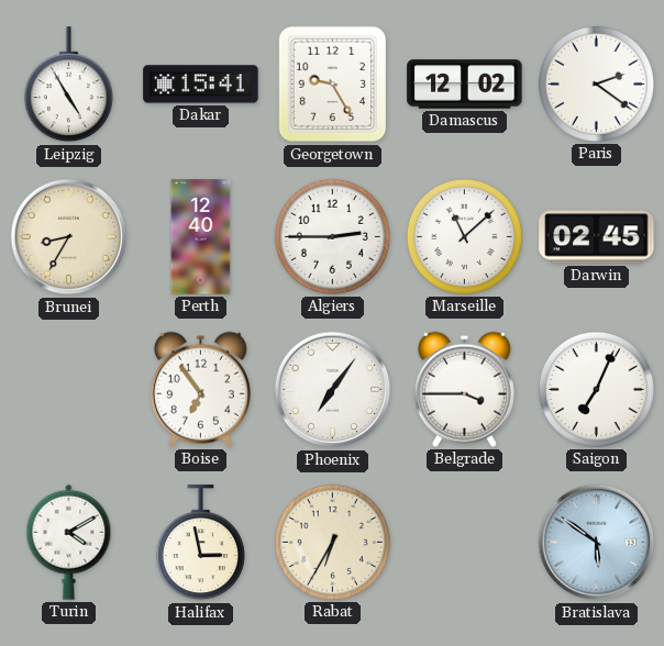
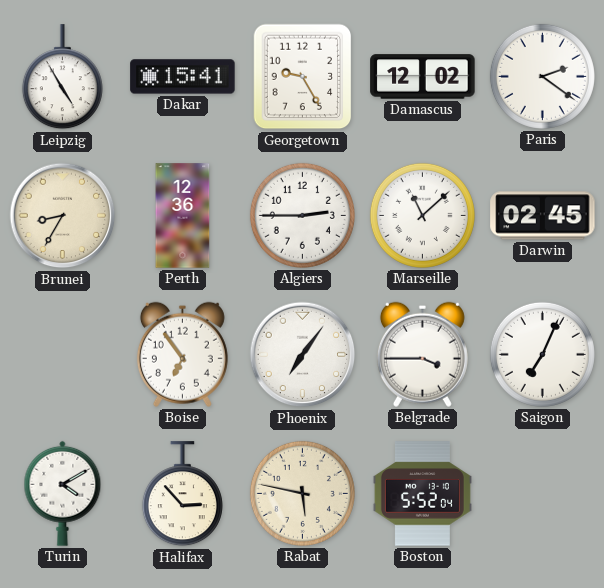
Perth: 12:40 -> 12:36
Halifax: 2:58 -> 2:53
Rabat: 6:35 -> 5:47
Boston: none -> 5:52
Bratislava: 5:51 -> none
